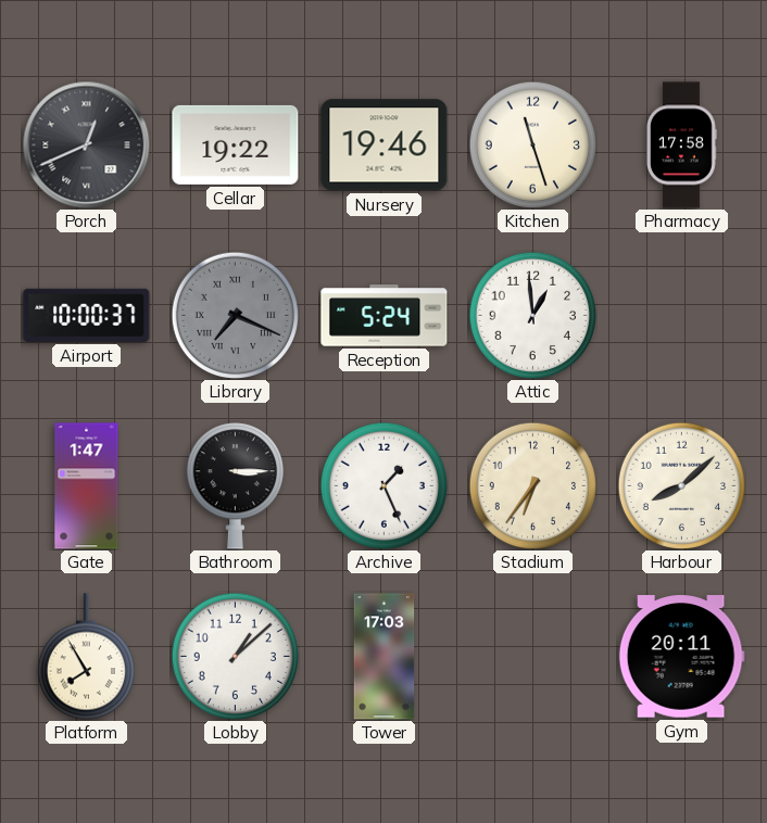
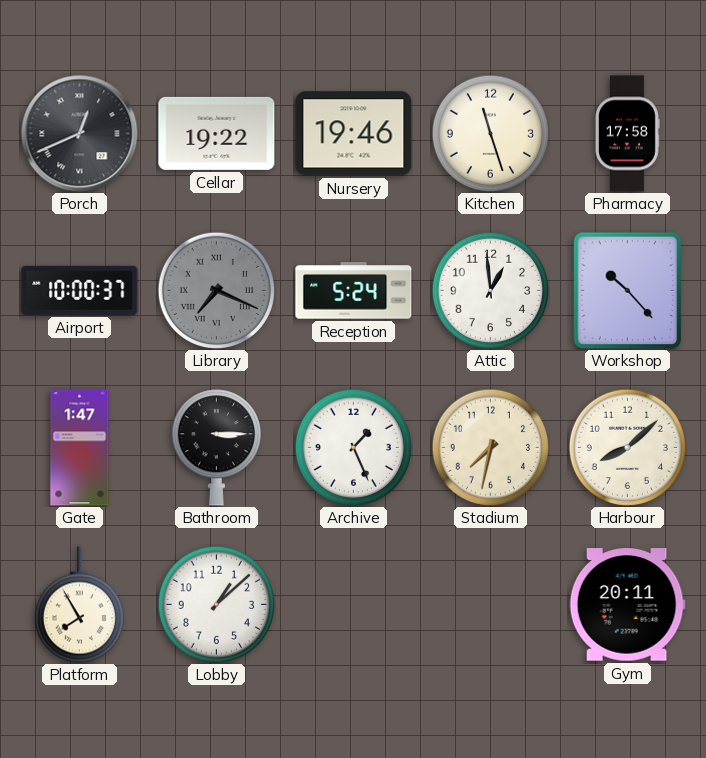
Workshop: none -> 10:23
Stadium: 6:36 -> 7:32
Tower: 17:03 -> none
